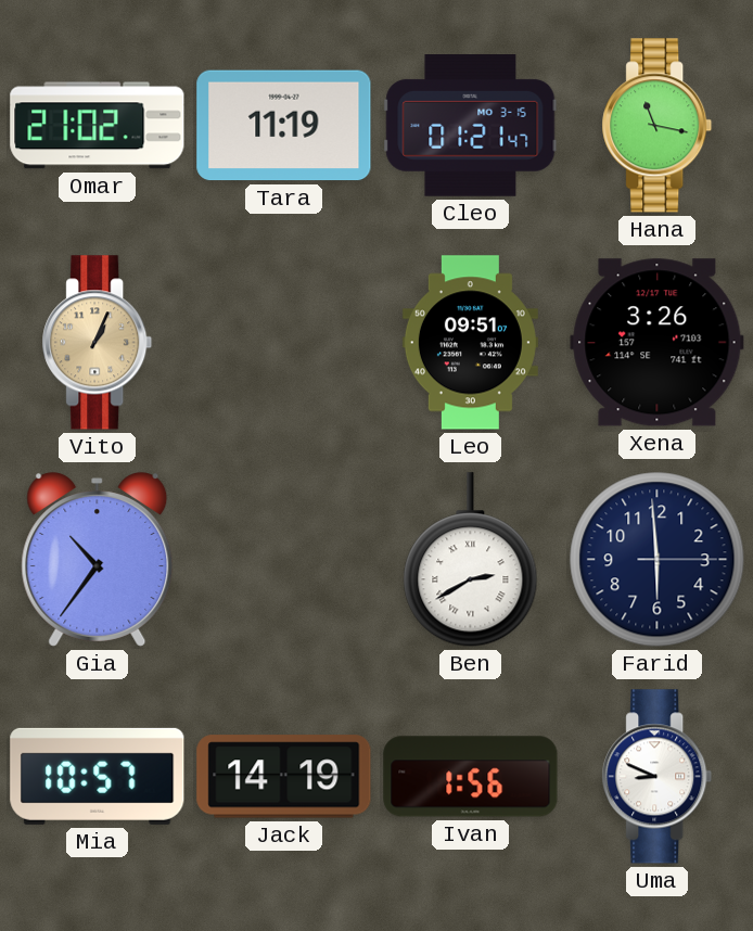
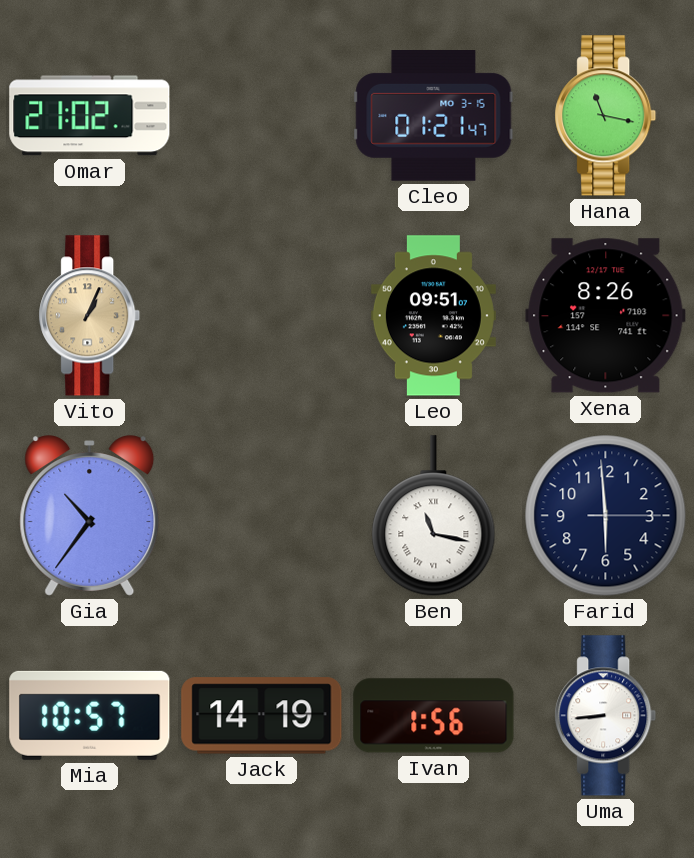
Tara: 11:19 -> none
Xena: 3:26 -> 8:26
Ben: 2:40 -> 11:17
Uma: 8:49 -> 8:44
